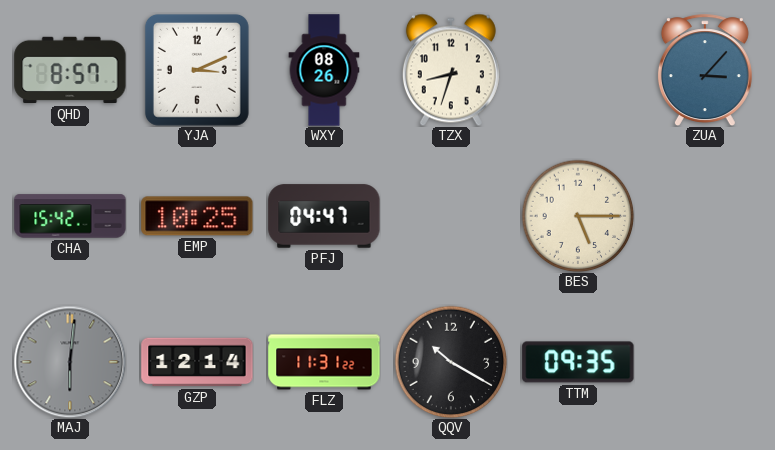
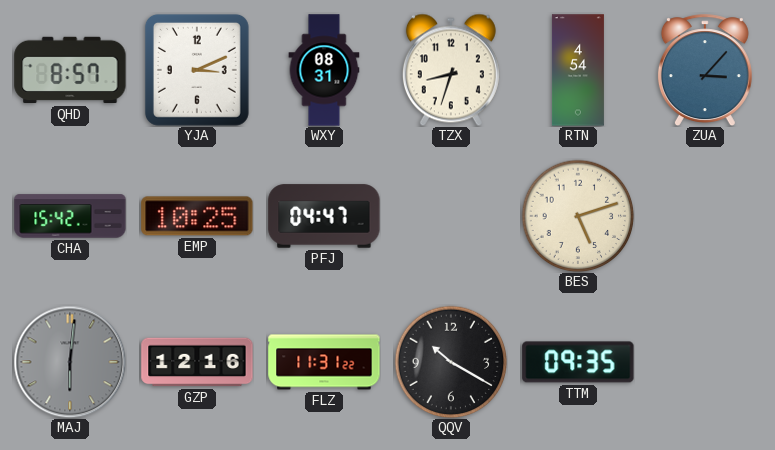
WXY: 08:26 -> 08:31
RTN: none -> 4:54
BES: 5:15 -> 5:12
GZP: 12:14 -> 12:16
